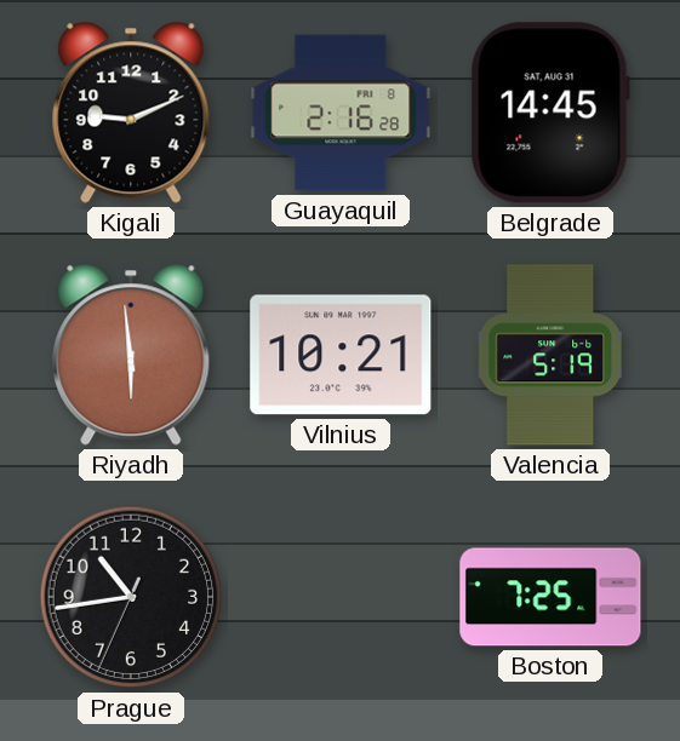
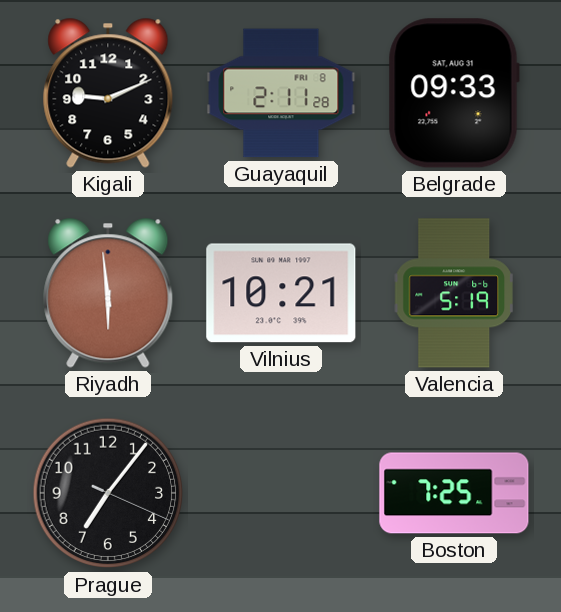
Guayaquil: 2:16 -> 2:11
Belgrade: 14:45 -> 09:33
Prague: 10:43 -> 7:06
